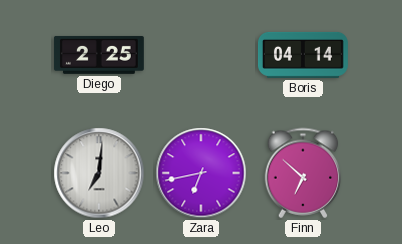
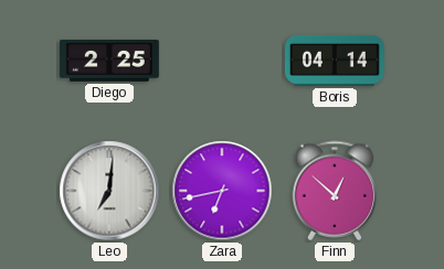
Finn: 6:52 -> 12:52
